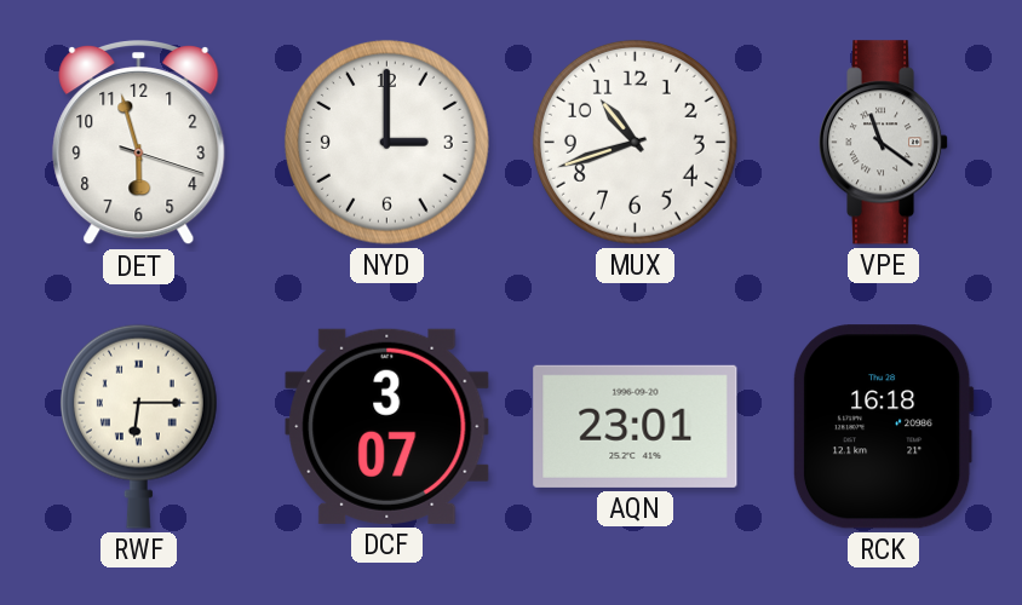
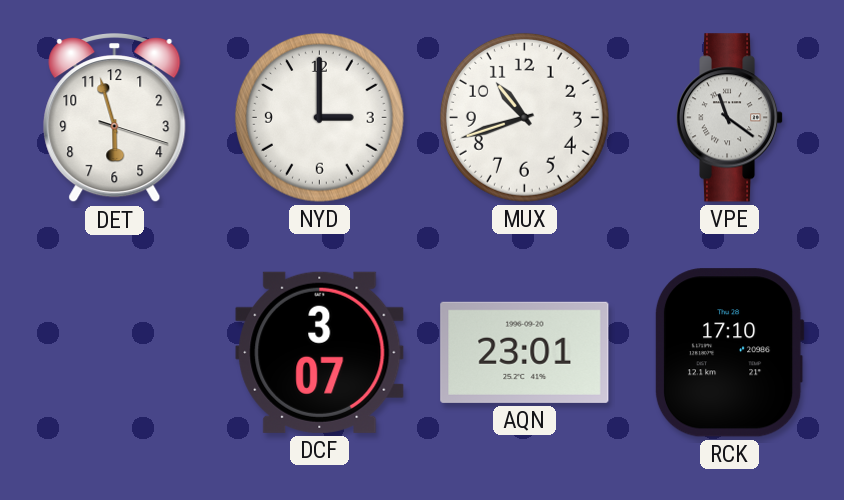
RWF: 6:15 -> none
RCK: 16:18 -> 17:10
